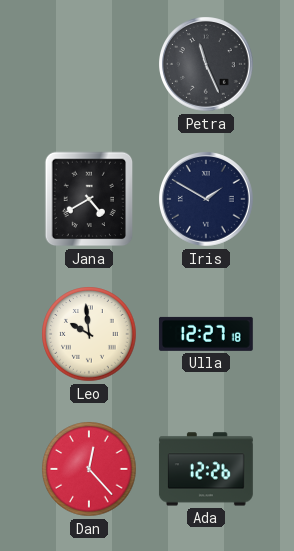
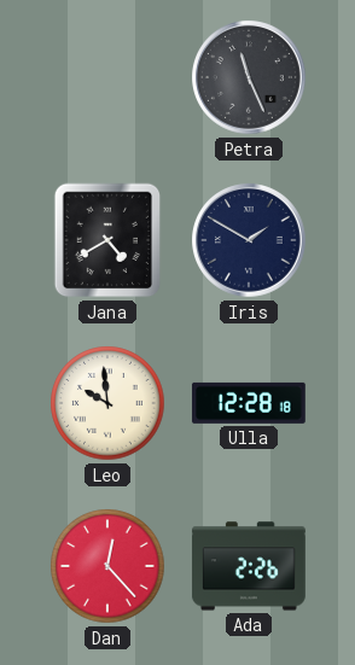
Ulla: 12:27 -> 12:28
Ada: 12:26 -> 2:26
